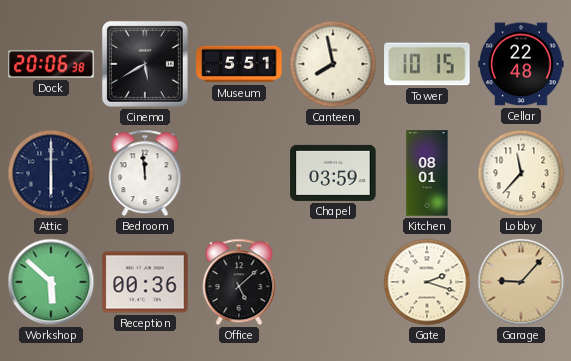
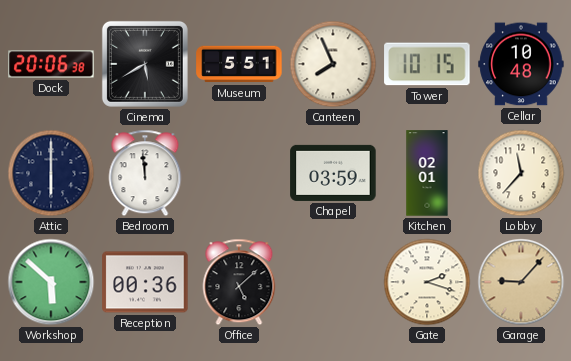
Canteen: 7:58 -> 7:56
Cellar: 22:48 -> 10:48
Kitchen: 08:01 -> 02:01
